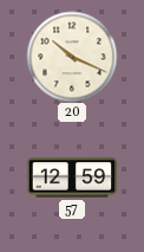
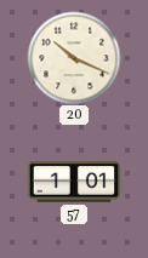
57: 12:59 -> 1:01
